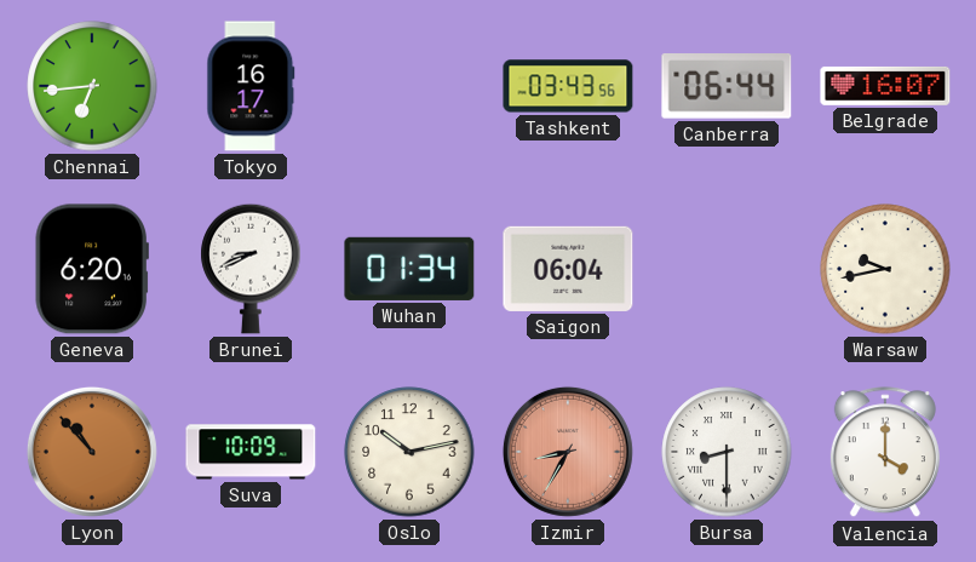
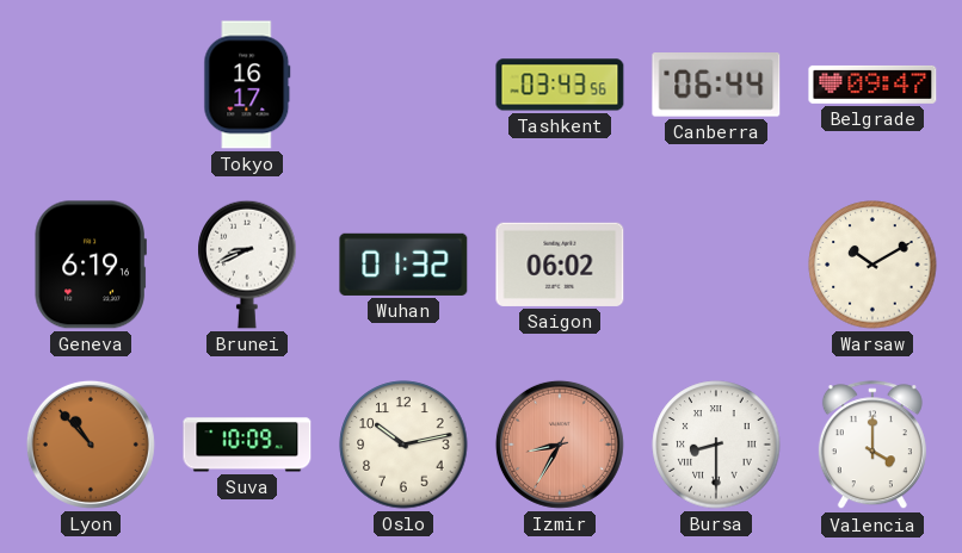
Chennai: 6:44 -> none
Belgrade: 16:07 -> 09:47
Geneva: 6:20 -> 6:19
Wuhan: 01:34 -> 01:32
Saigon: 06:04 -> 06:02
Warsaw: 9:43 -> 10:10
